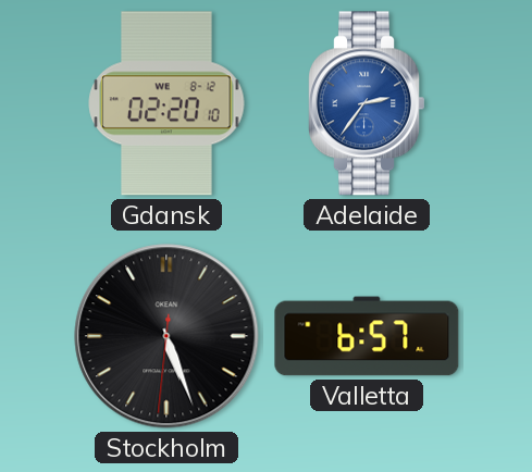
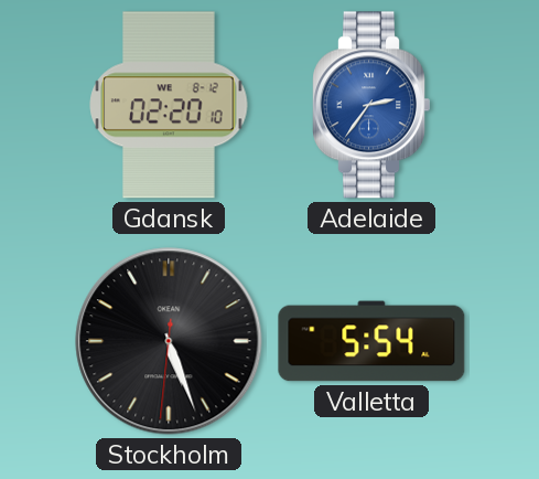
Valletta: 6:57 -> 5:54
